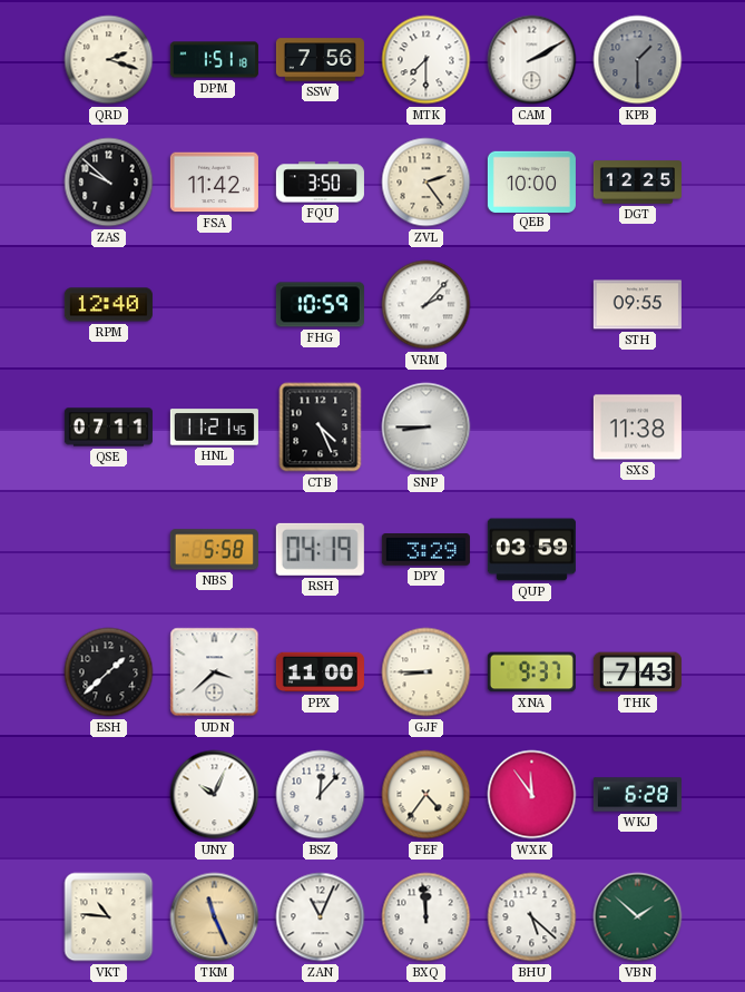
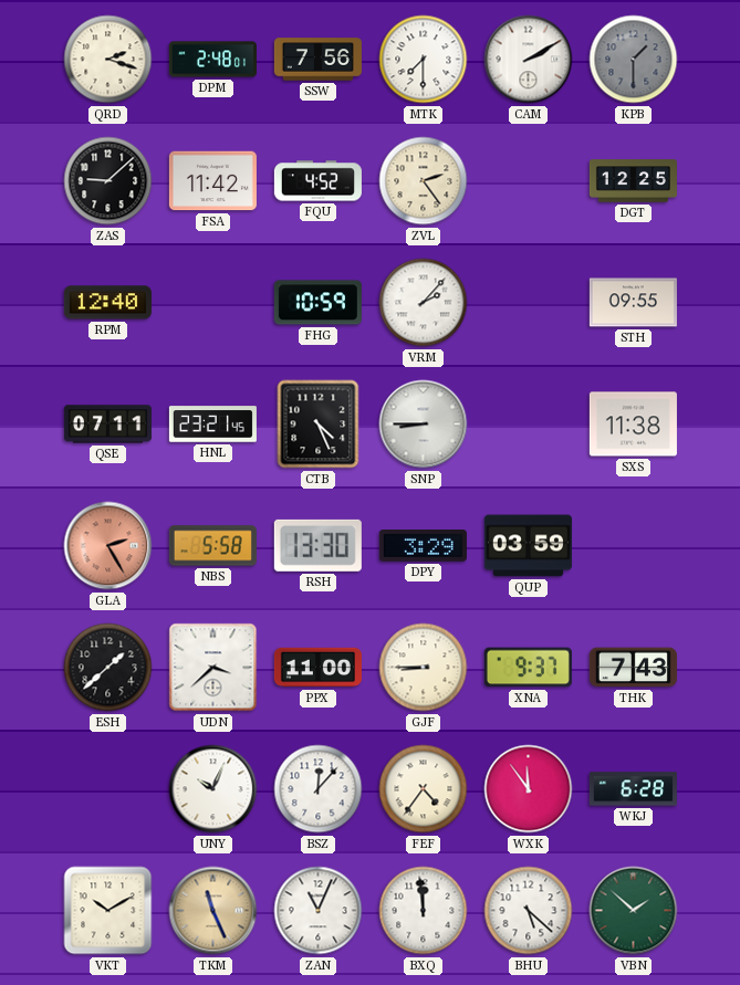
DPM: 1:51 -> 2:48
ZAS: 9:52 -> 9:08
FQU: 3:50 -> 4:52
QEB: 10:00 -> none
HNL: 11:21 -> 23:21
GLA: none -> 2:25
RSH: 04:19 -> 13:30
VKT: 10:46 -> 10:10
